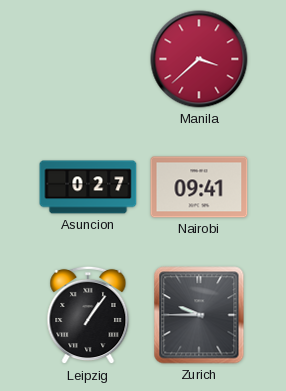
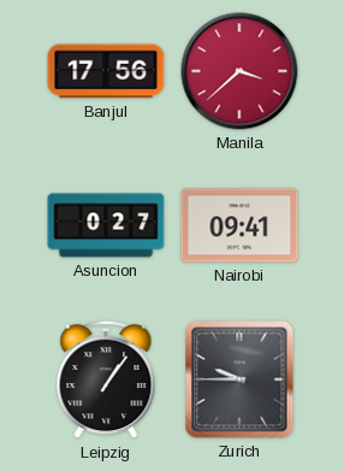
Banjul: none -> 17:56
